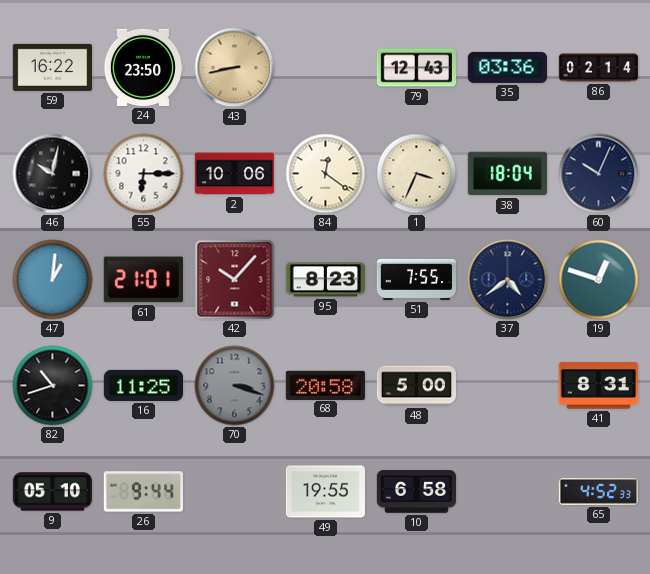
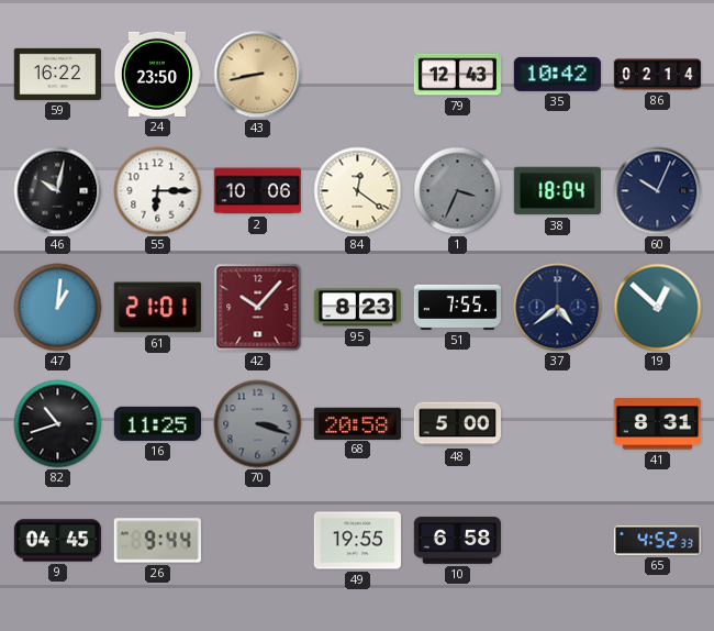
35: 03:36 -> 10:42
1 dial: cream -> grey
19: 12:48 -> 12:52
9: 05:10 -> 04:45
